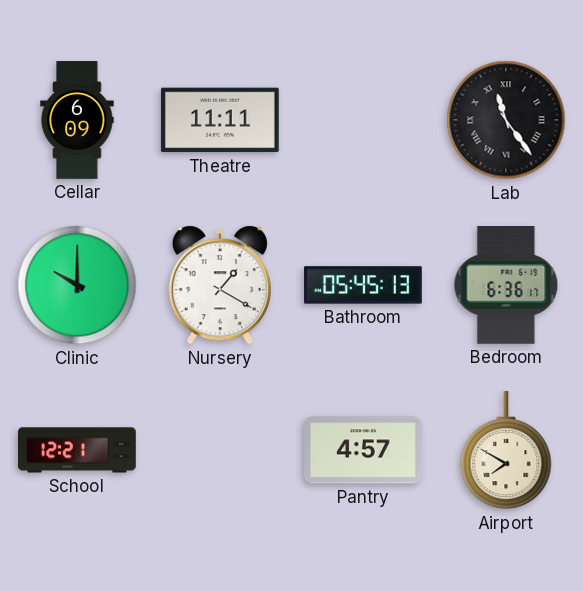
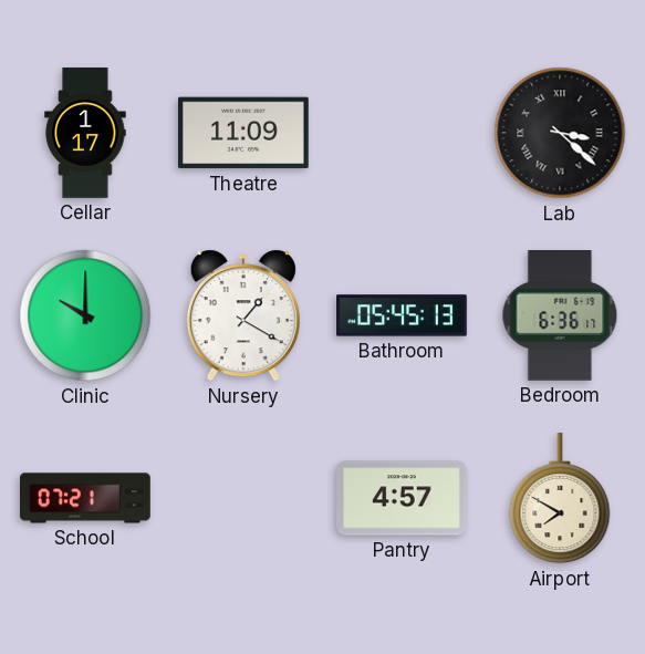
Cellar: 6:09 -> 1:17
Theatre: 11:11 -> 11:09
Lab: 11:24 -> 3:22
School: 12:21 -> 07:21
